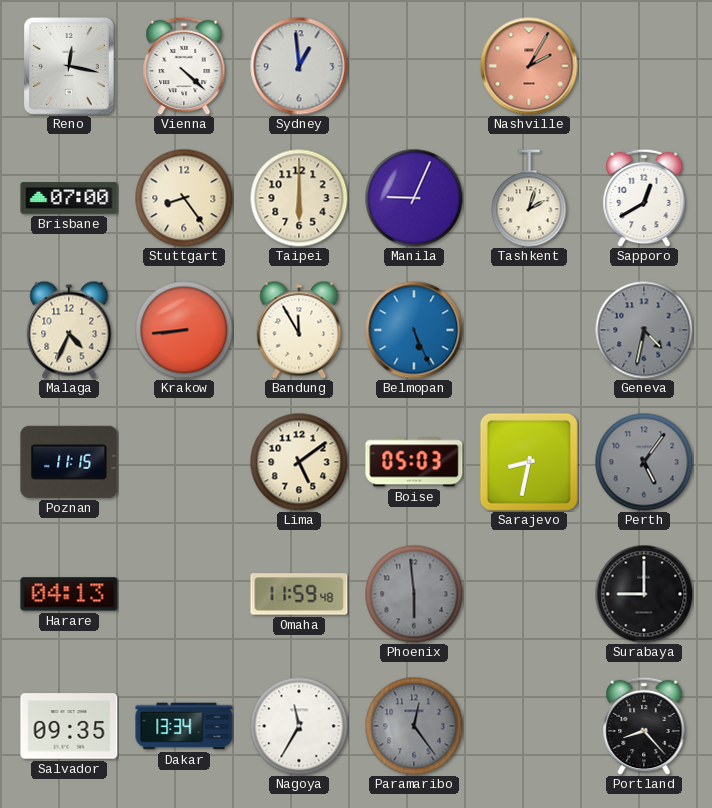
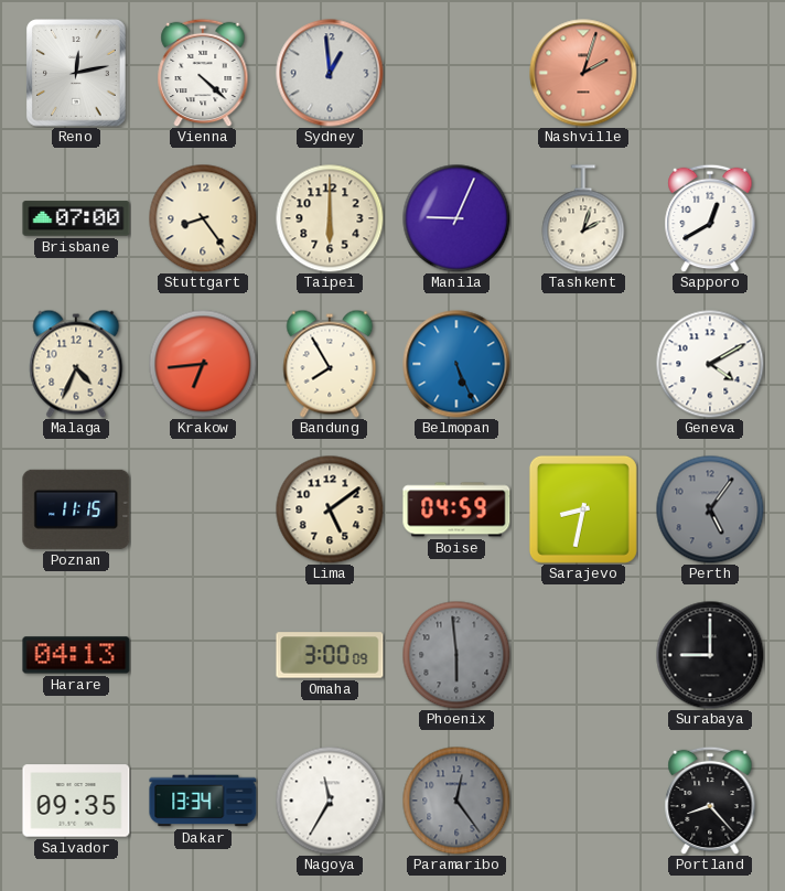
Reno: 12:17 -> 12:13
Nashville: 2:05 -> 2:03
Krakow: 8:44 -> 6:44
Bandung: 11:55 -> 7:55
Geneva: 4:32 -> 4:10
Geneva dial: grey -> white
Boise: 05:03 -> 04:59
Omaha: 11:59 -> 3:00
